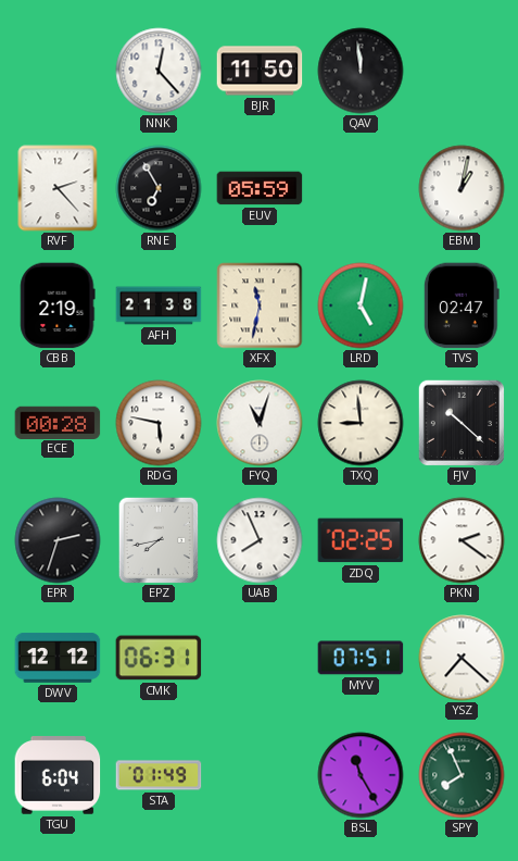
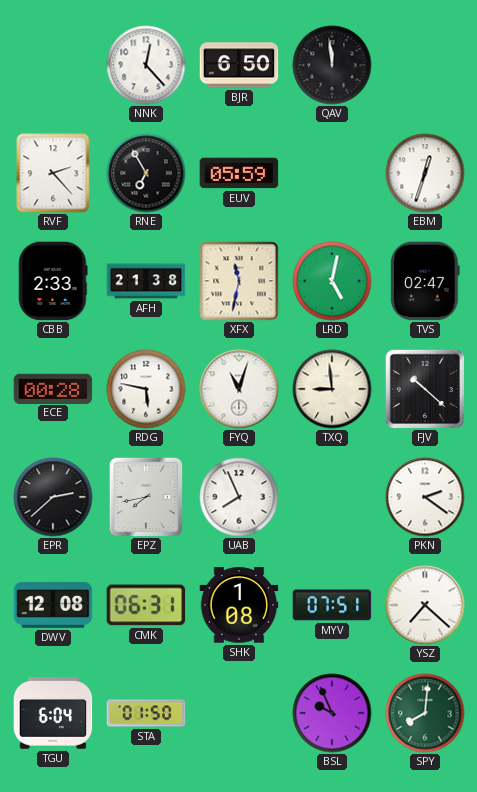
BJR: 11:50 -> 6:50
EBM: 1:02 -> 12:33
CBB: 2:19 -> 2:33
EPR: 2:33 -> 2:38
ZDQ: 02:25 -> none
DWV: 12:12 -> 12:08
SHK: none -> 1:08
STA: 01:49 -> 01:50
BSL: 11:25 -> 9:56
SPY: 7:56 -> 8:01
